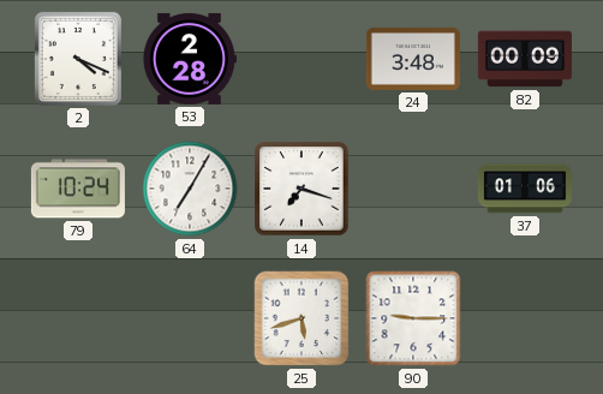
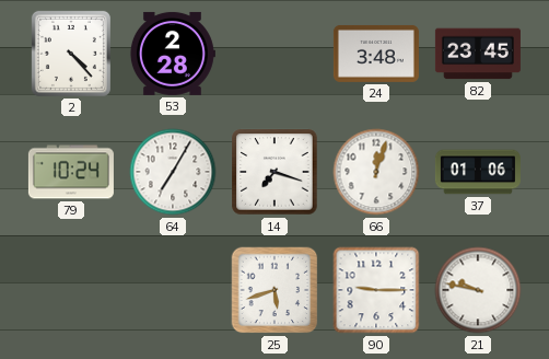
2: 4:19 -> 4:23
82: 00:09 -> 23:45
66: none -> 12:03
21: none -> 9:47
